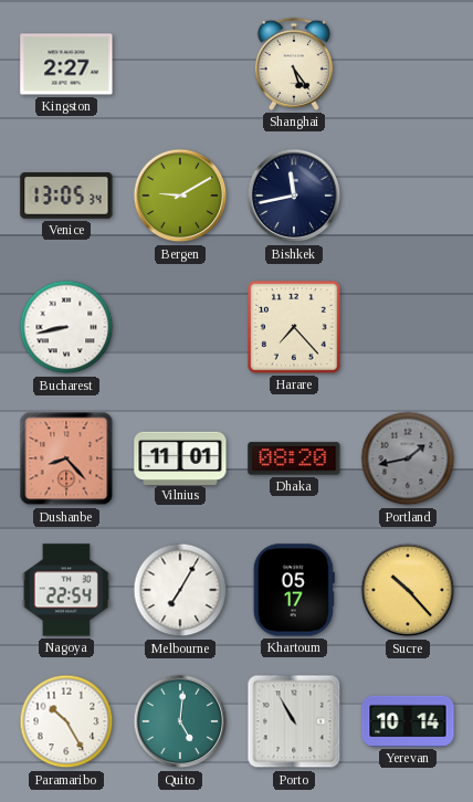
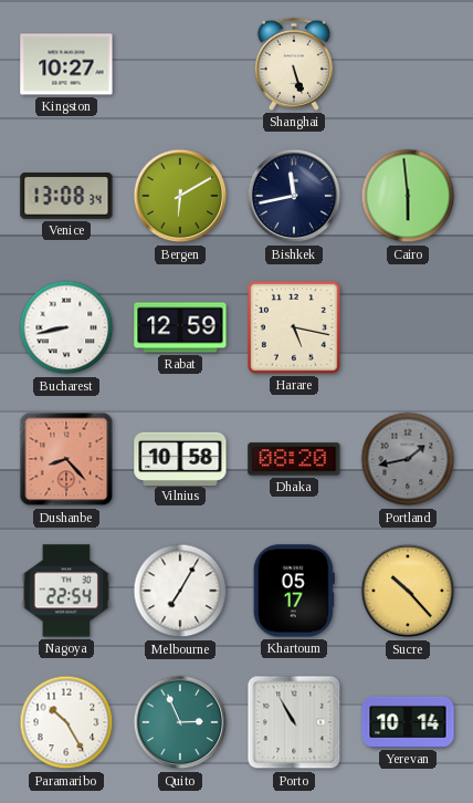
Kingston: 2:27 -> 10:27
Shanghai: 5:24 -> 5:27
Venice: 13:05 -> 13:08
Bergen: 9:10 -> 6:10
Cairo: none -> 5:59
Rabat: none -> 12:59
Harare: 7:23 -> 5:17
Vilnius: 11:01 -> 10:58
Quito: 5:01 -> 2:56
